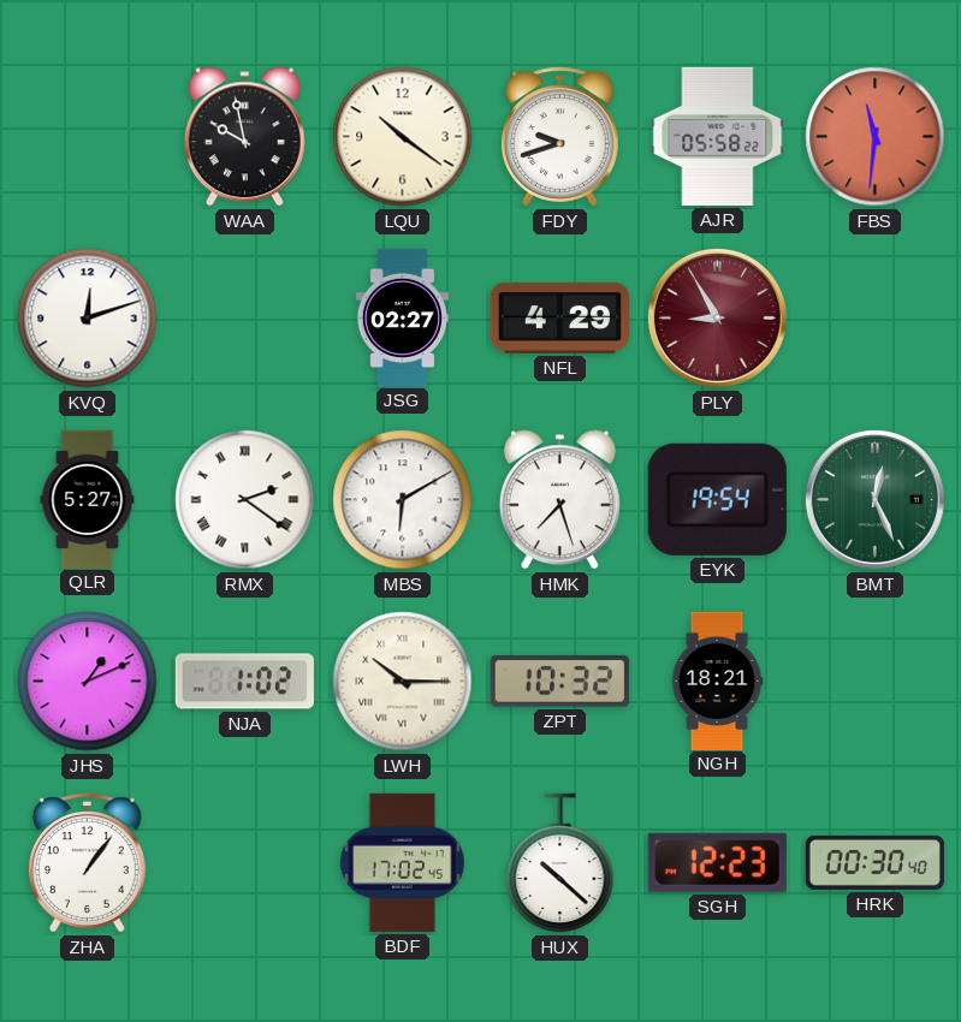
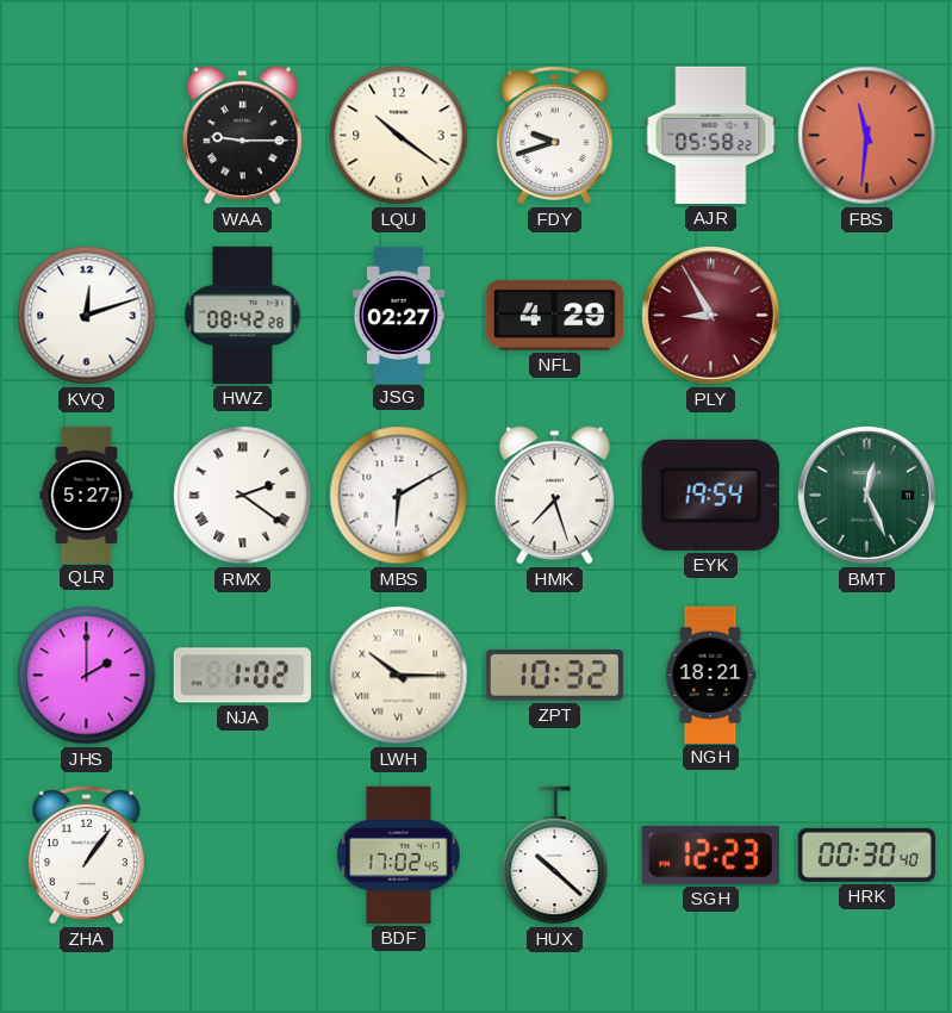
WAA: 9:58 -> 9:15
HWZ: none -> 08:42
JHS: 1:11 -> 2:00
